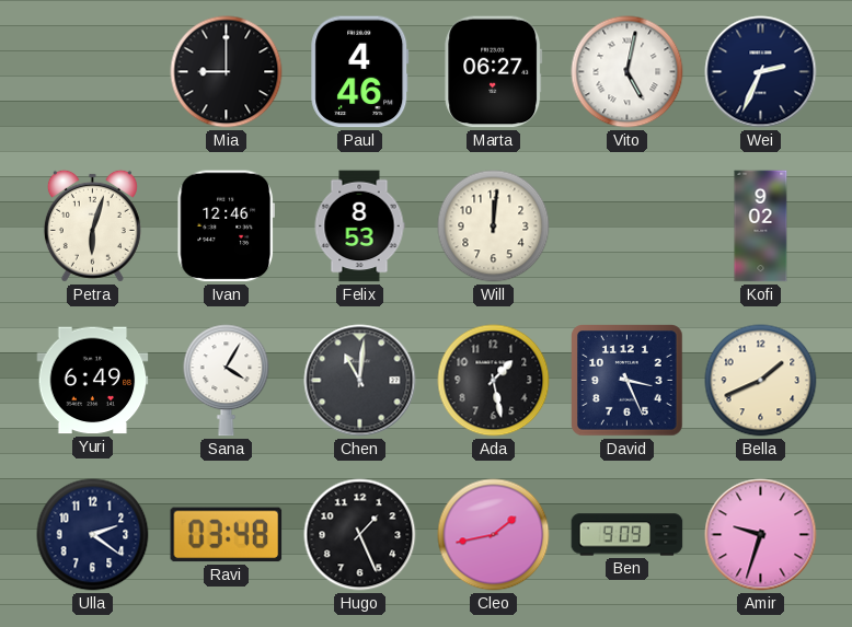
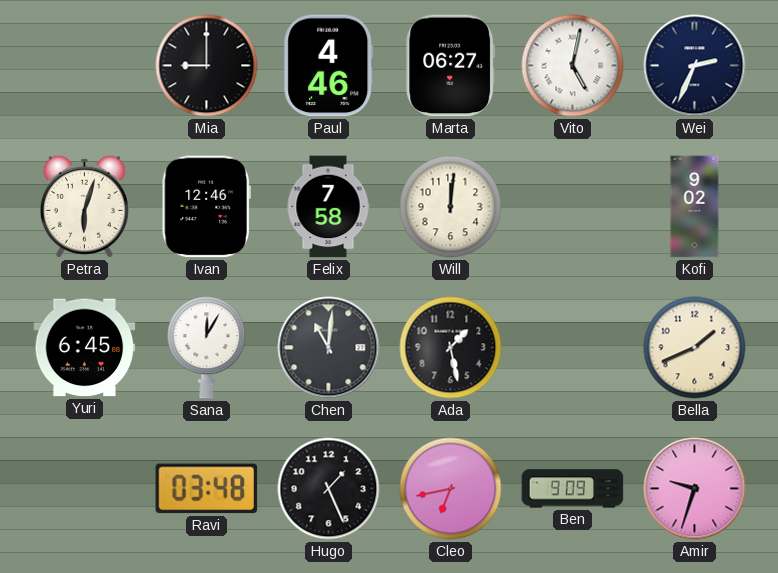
Felix: 8:53 -> 7:58
Yuri: 6:49 -> 6:45
Sana: 4:05 -> 12:05
David: 3:26 -> none
Ulla: 2:21 -> none
Cleo: 1:43 -> 6:43
